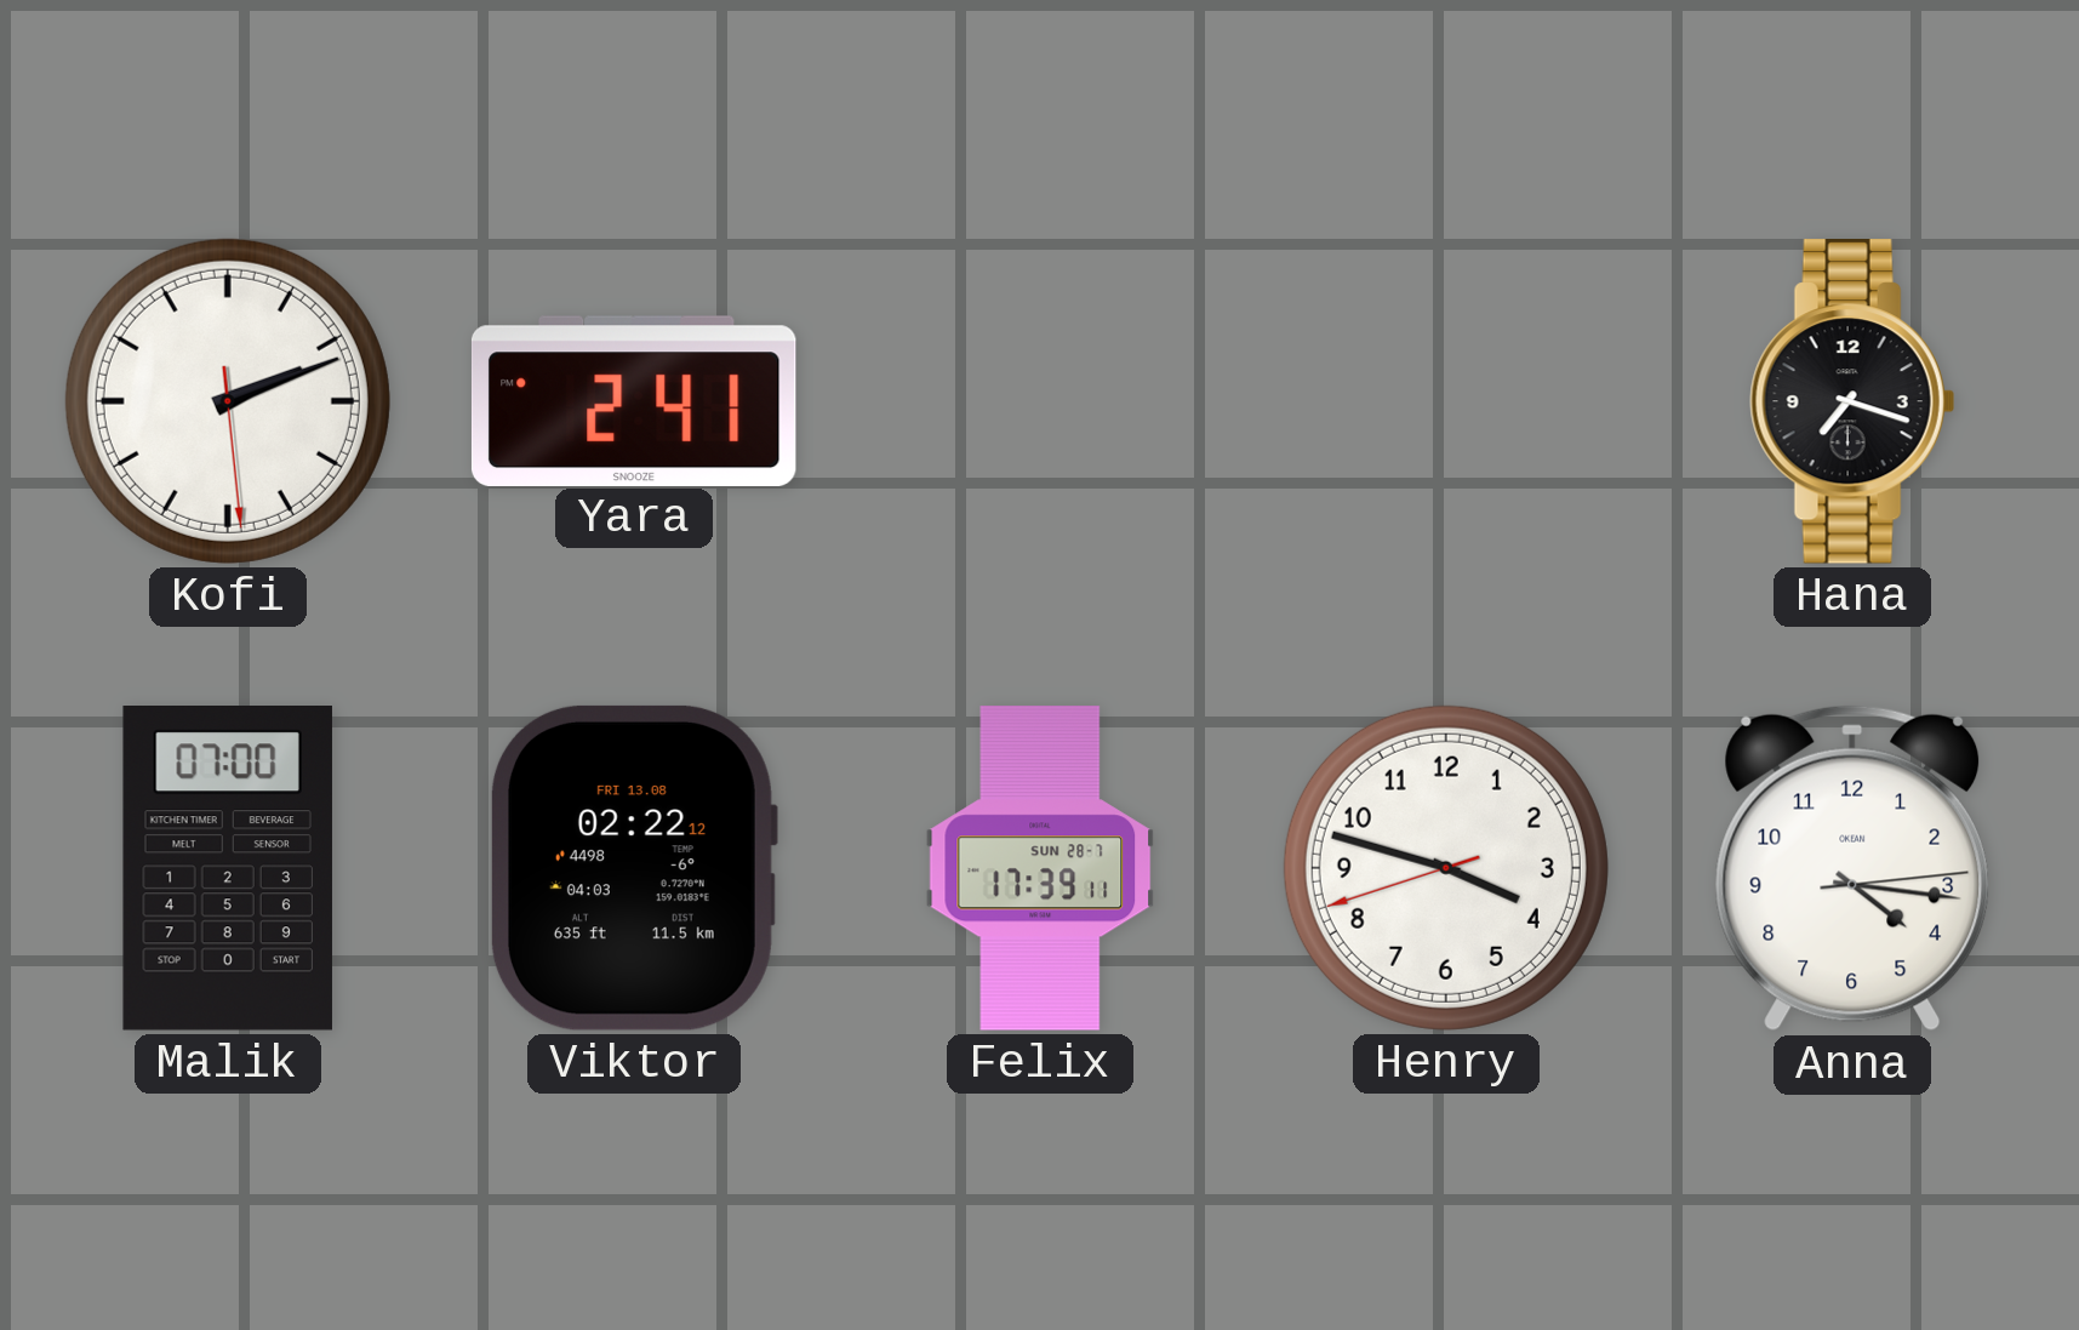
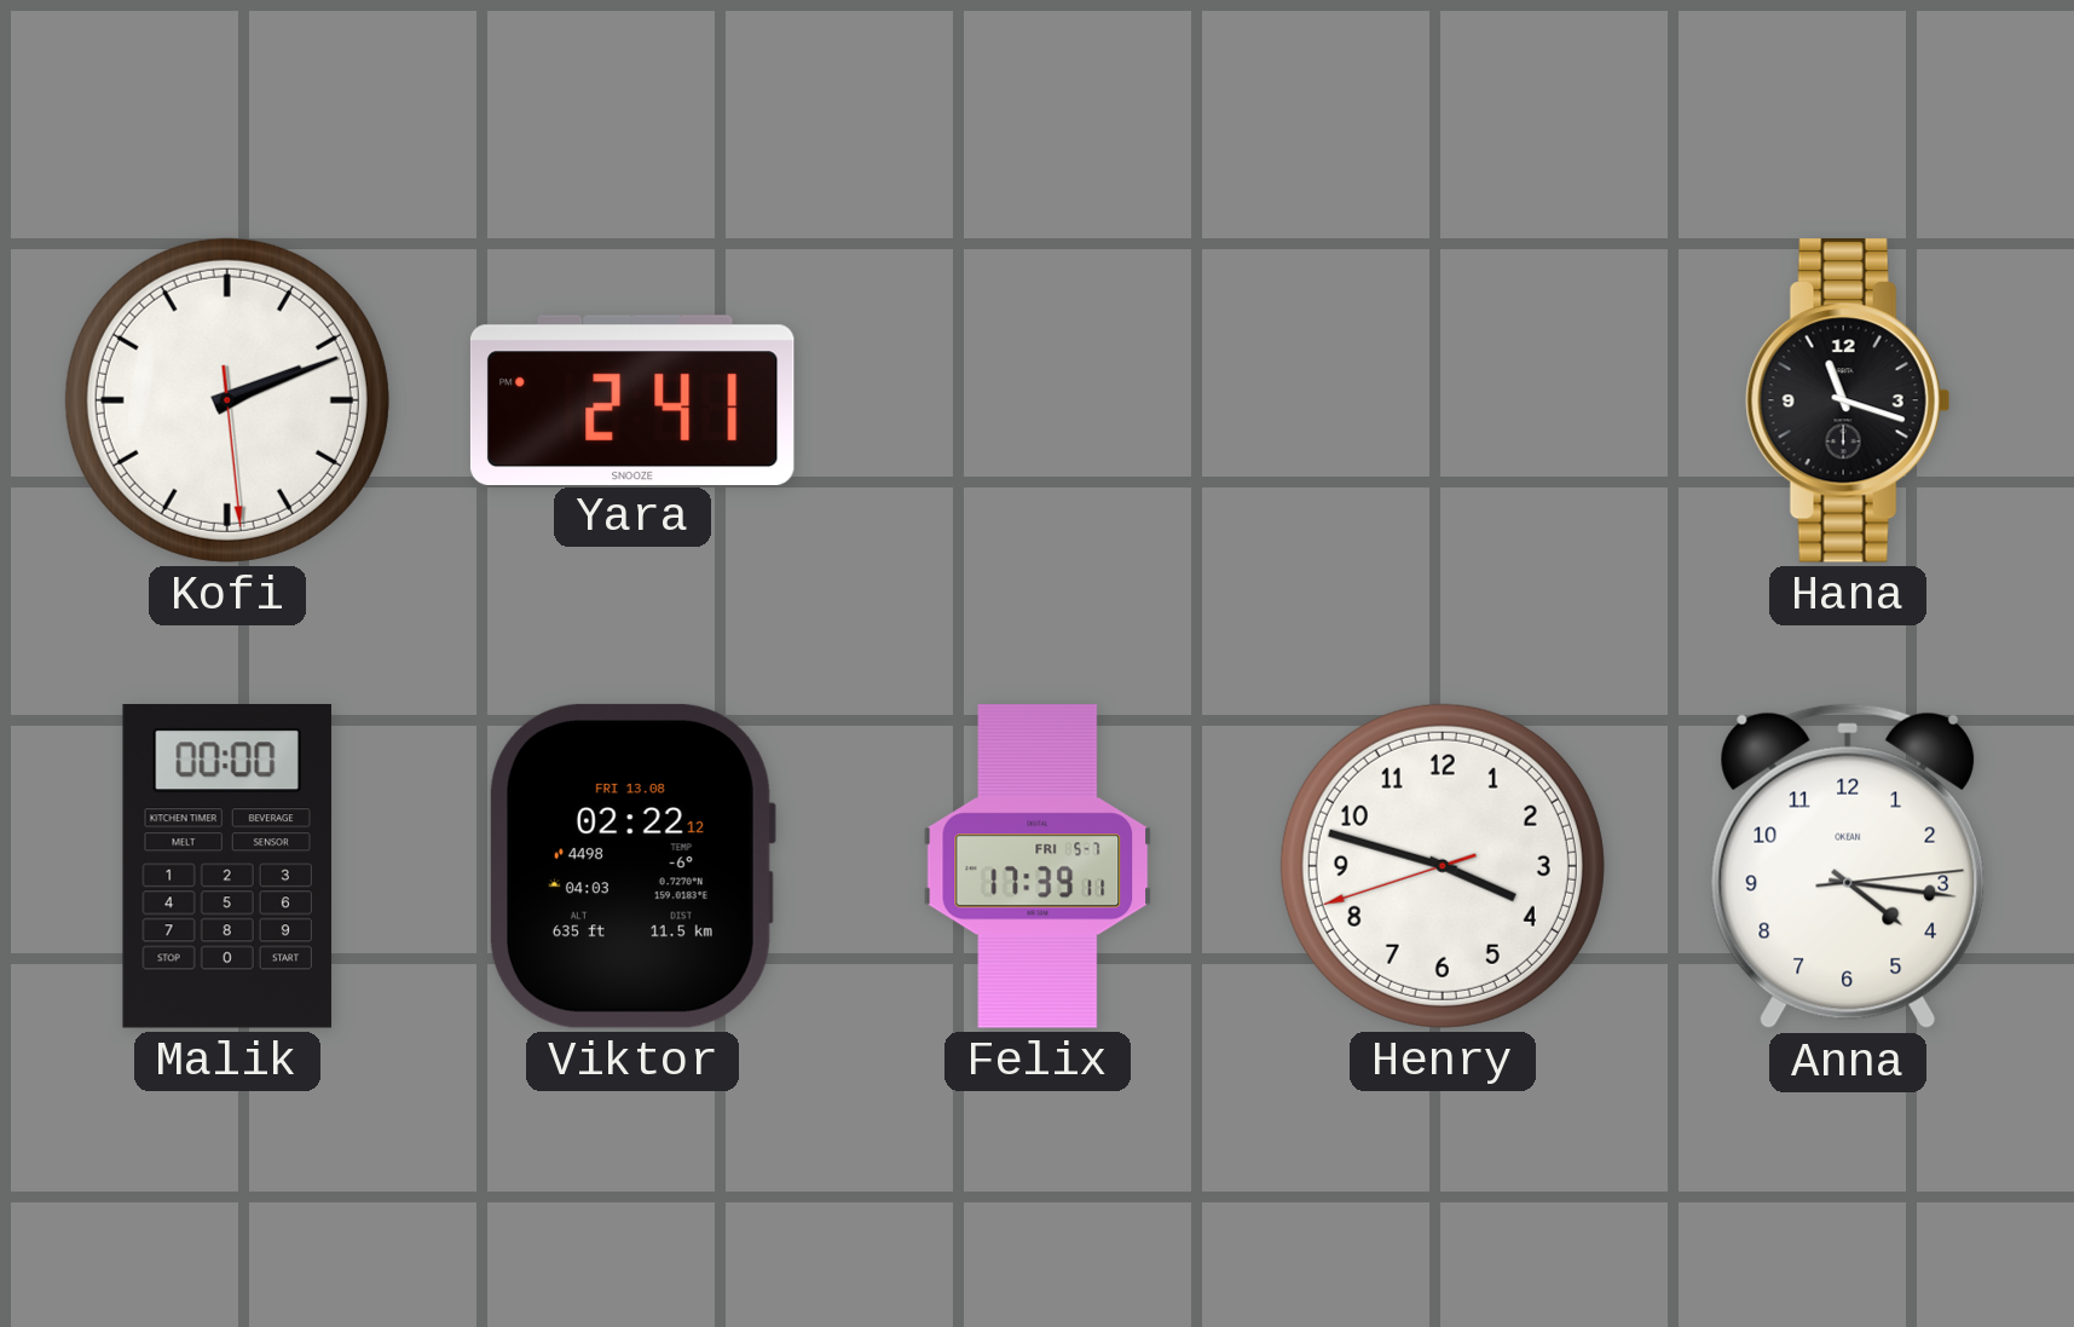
Hana: 7:18 -> 11:18
Malik: 07:00 -> 00:00
Felix date: SUN 28-7 -> FRI 5-7
